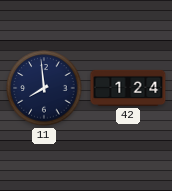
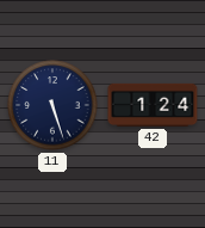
11: 7:59 -> 5:27
